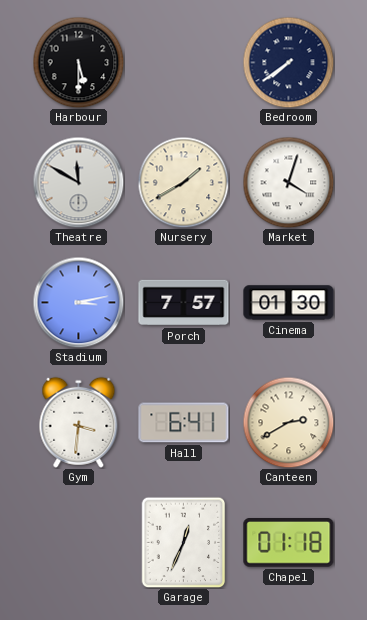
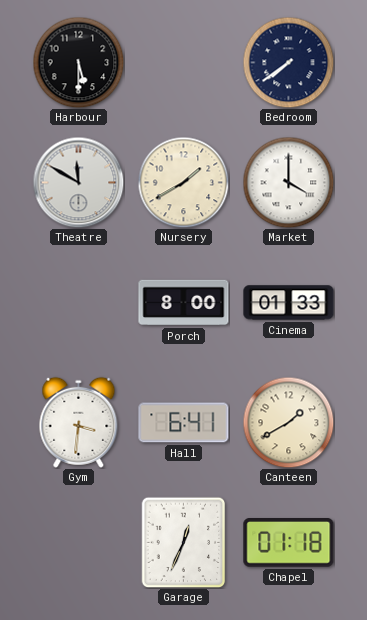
Market: 4:03 -> 4:00
Stadium: 3:13 -> none
Porch: 7:57 -> 8:00
Cinema: 01:30 -> 01:33
Canteen: 2:40 -> 1:40
